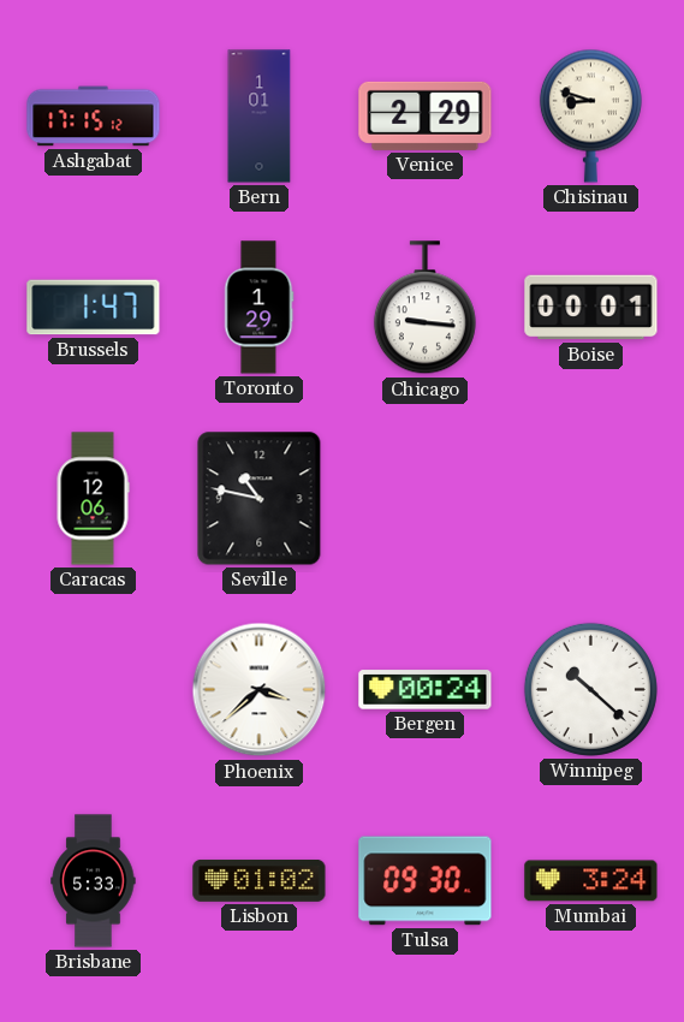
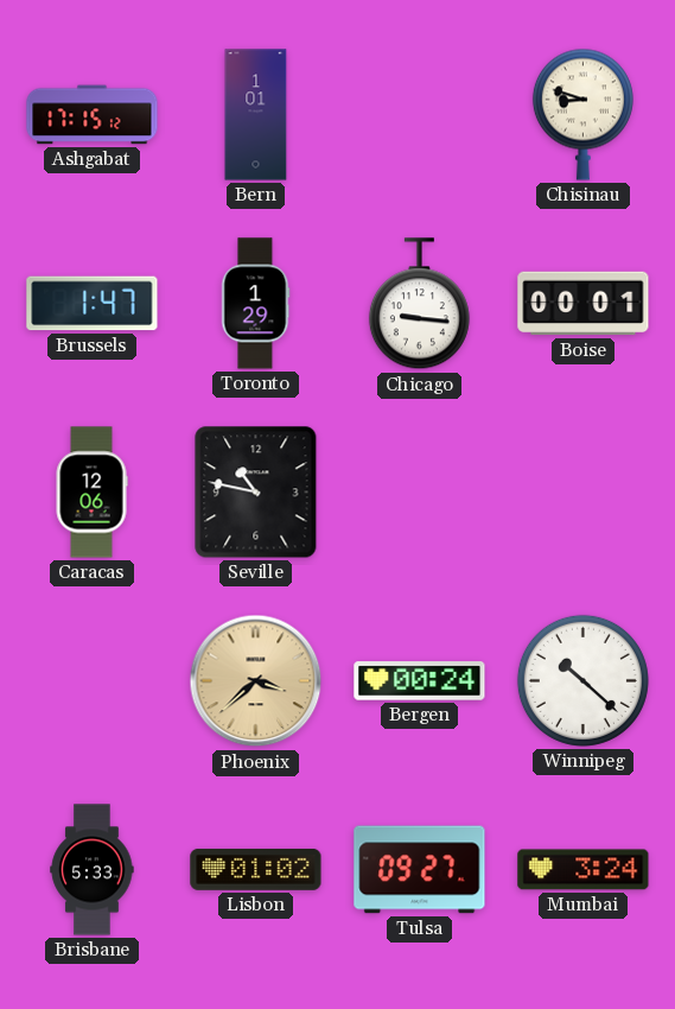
Venice: 2:29 -> none
Phoenix dial: white -> champagne
Tulsa: 09:30 -> 09:27
